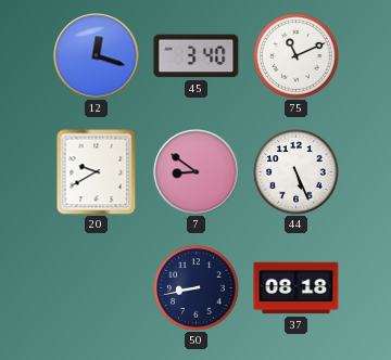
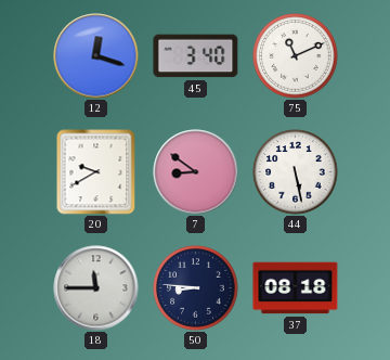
44: 5:26 -> 5:28
18: none -> 11:45
50: 8:43 -> 8:46
